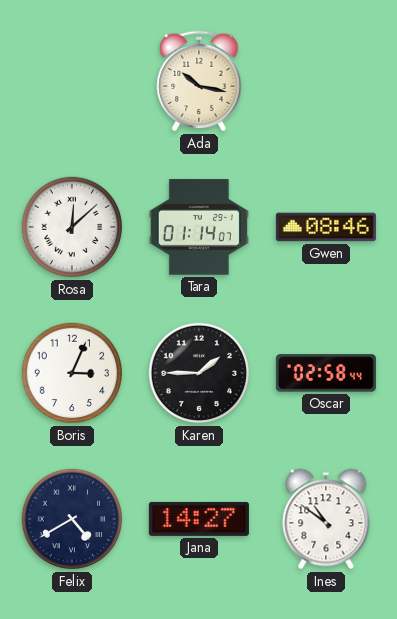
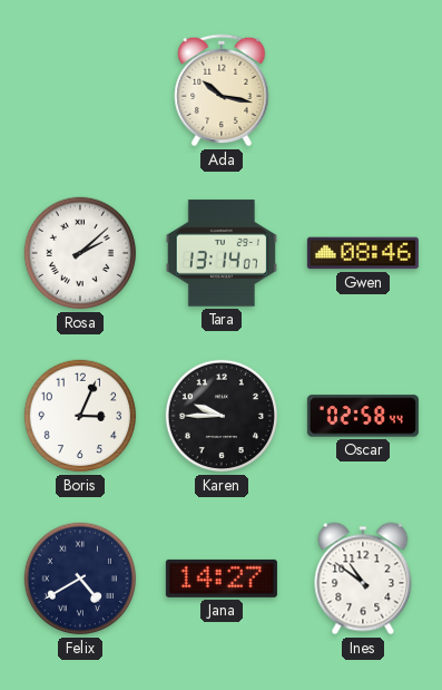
Rosa: 12:08 -> 2:08
Tara: 01:14 -> 13:14
Karen: 1:45 -> 9:45
